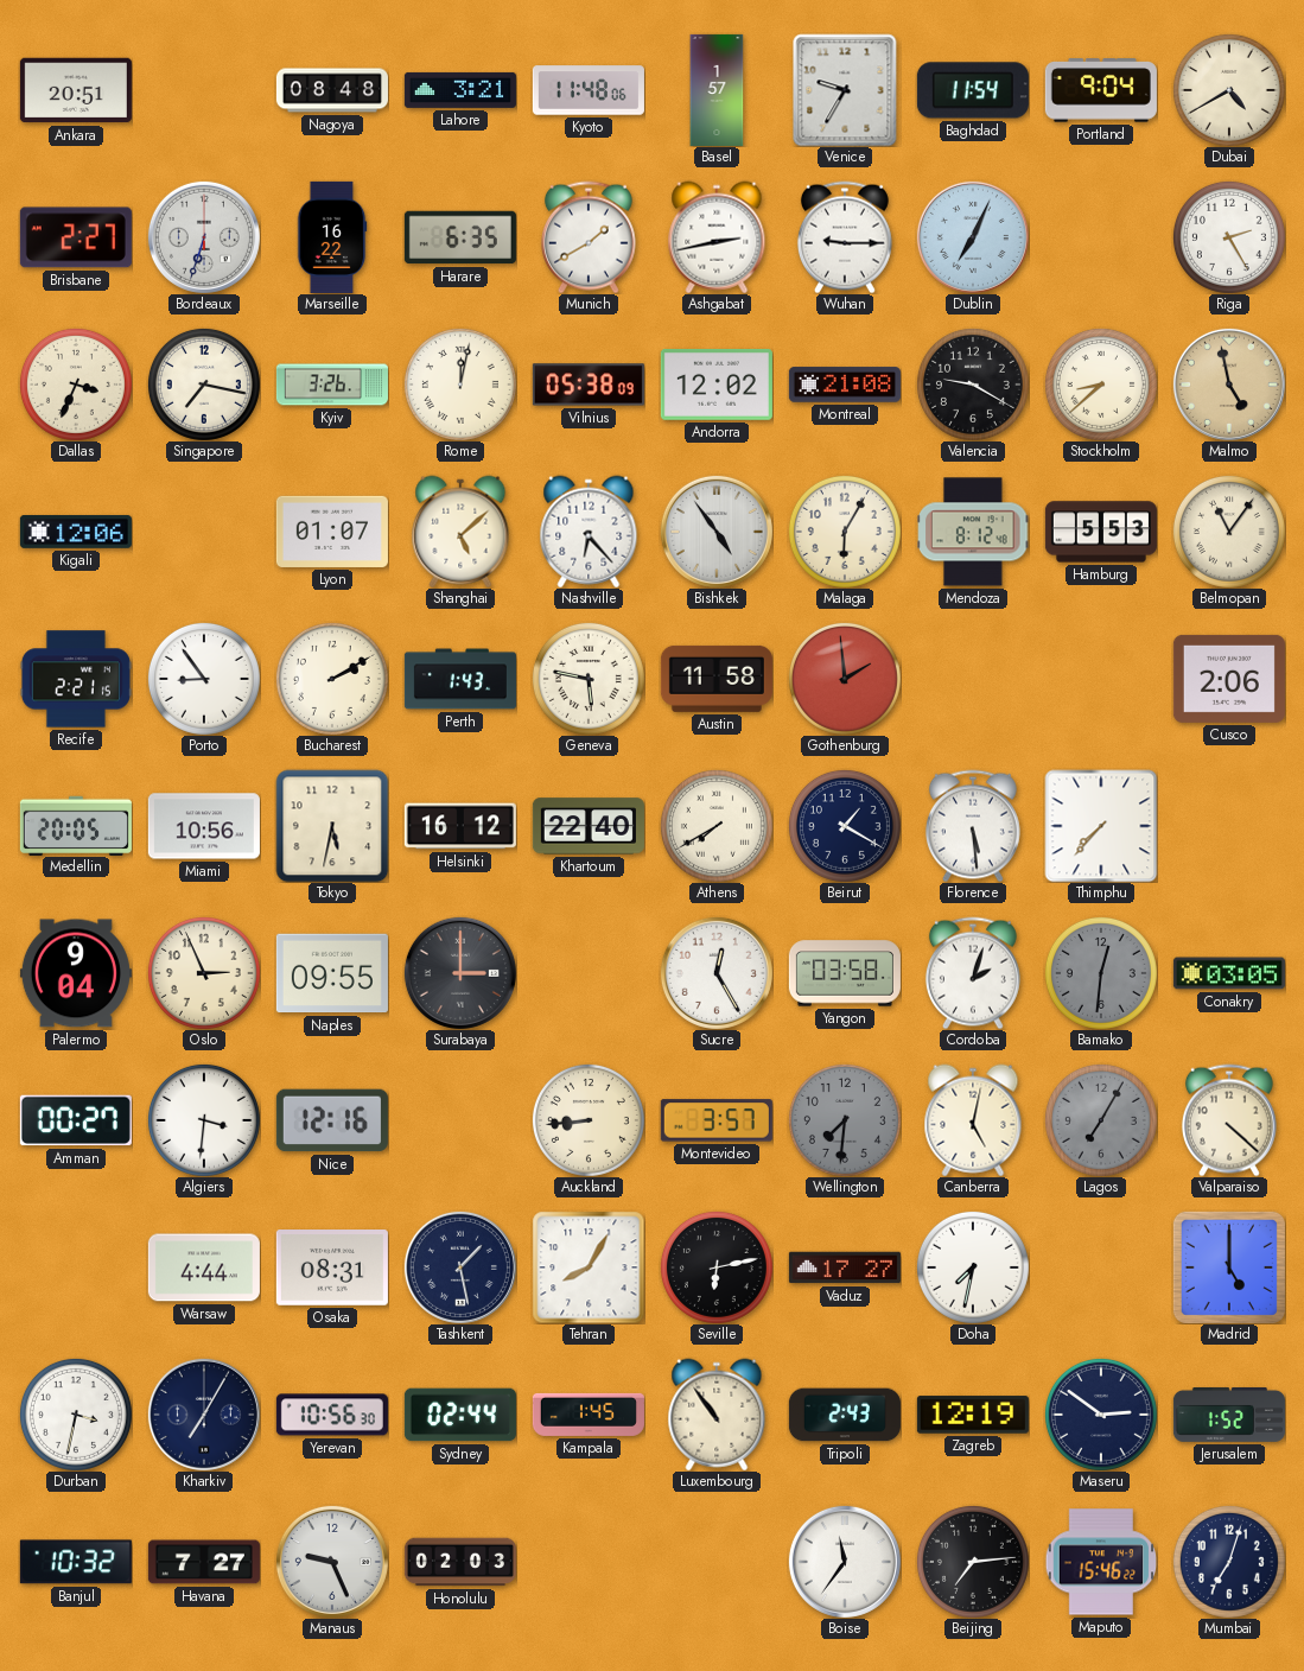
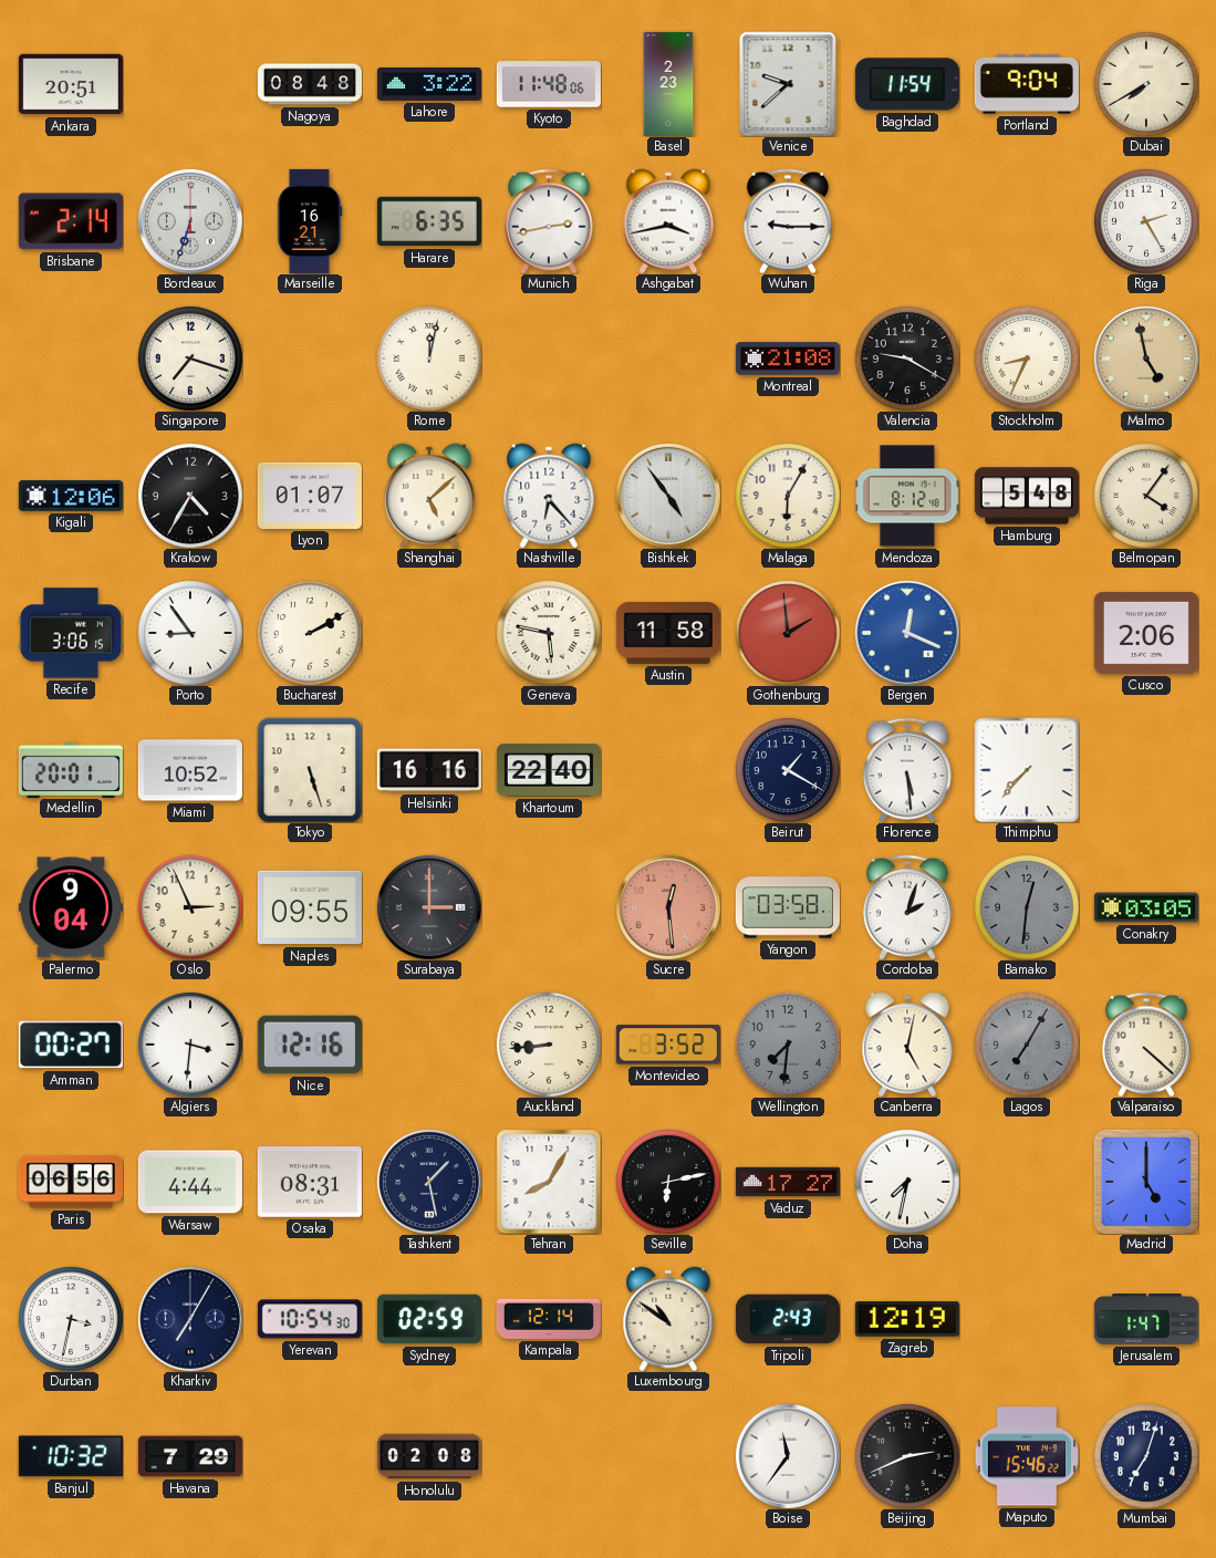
Lahore: 3:21 -> 3:22
Basel: 1:57 -> 2:23
Venice: 9:35 -> 9:38
Dubai: 4:40 -> 7:40
Brisbane: 2:27 -> 2:14
Marseille: 16:22 -> 16:21
Munich: 1:40 -> 2:43
Ashgabat: 2:43 -> 3:43
Dublin: 7:04 -> none
Dallas: 3:34 -> none
Singapore: 7:17 -> 7:18
Kyiv: 3:26 -> none
Vilnius: 05:38 -> none
Andorra: 12:02 -> none
Stockholm: 8:38 -> 8:34
Krakow: none -> 4:35
Hamburg: 5:53 -> 5:48
Belmopan: 11:06 -> 4:06
Recife: 2:21 -> 3:06
Perth: 1:43 -> none
Bergen: none -> 12:19
Medellin: 20:05 -> 20:01
Miami: 10:56 -> 10:52
Tokyo: 5:32 -> 5:27
Helsinki: 16:12 -> 16:16
Athens: 7:40 -> none
Sucre: 12:25 -> 12:29
Sucre dial: white -> salmon
Montevideo: 3:57 -> 3:52
Paris: none -> 06:56
Yerevan: 10:56 -> 10:54
Sydney: 02:44 -> 02:59
Kampala: 1:45 -> 12:14
Luxembourg: 10:54 -> 10:51
Maseru: 2:51 -> none
Jerusalem: 1:52 -> 1:47
Havana: 7:27 -> 7:29
Manaus: 9:26 -> none
Honolulu: 02:03 -> 02:08
Beijing: 7:14 -> 2:41
